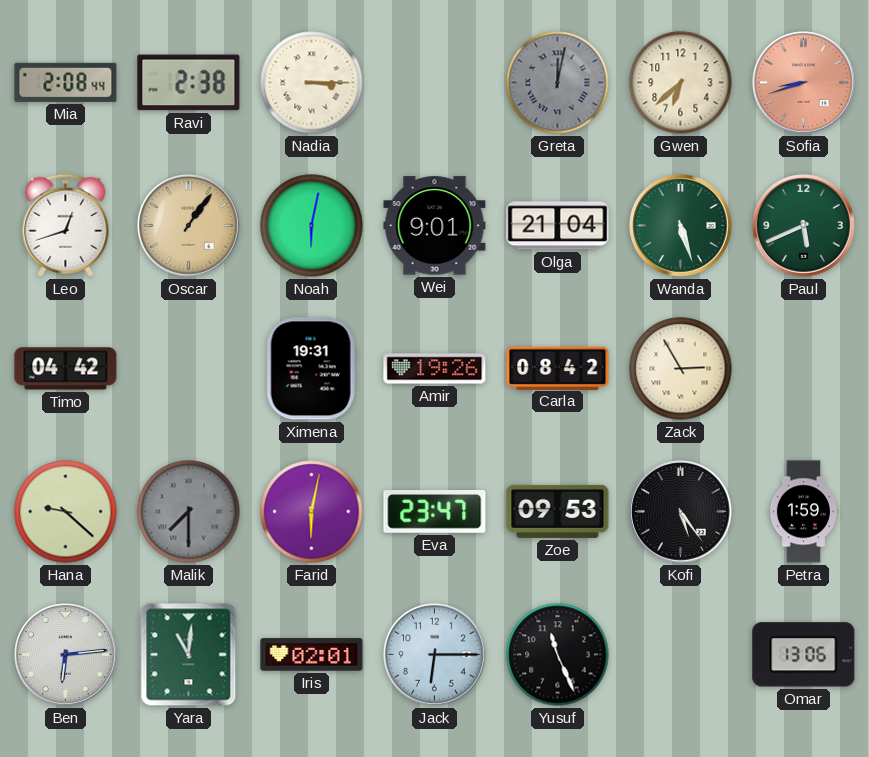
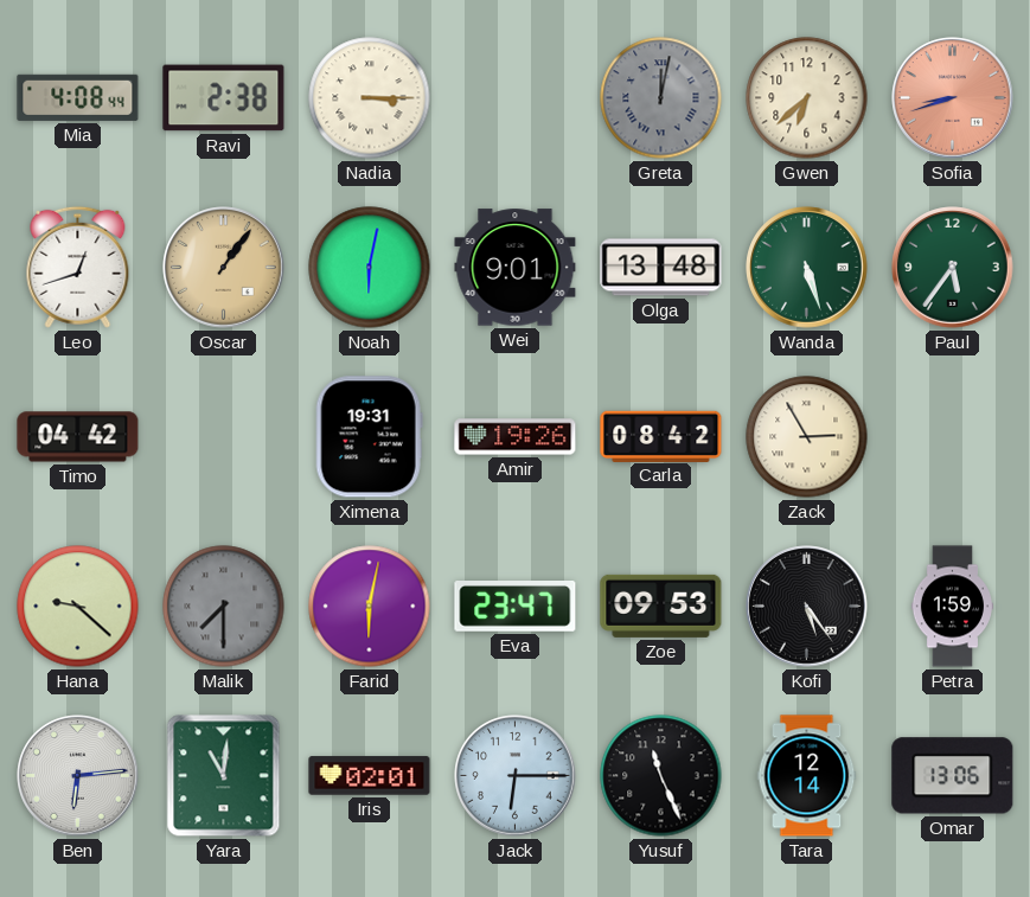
Mia: 2:08 -> 4:08
Olga: 21:04 -> 13:48
Paul: 5:41 -> 5:36
Tara: none -> 12:14
